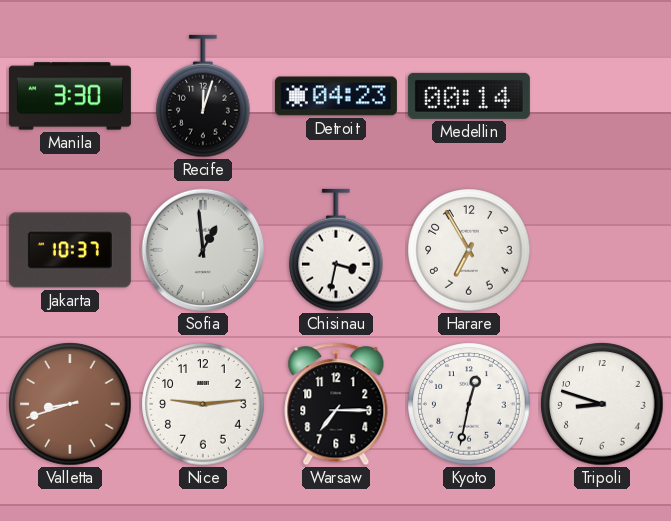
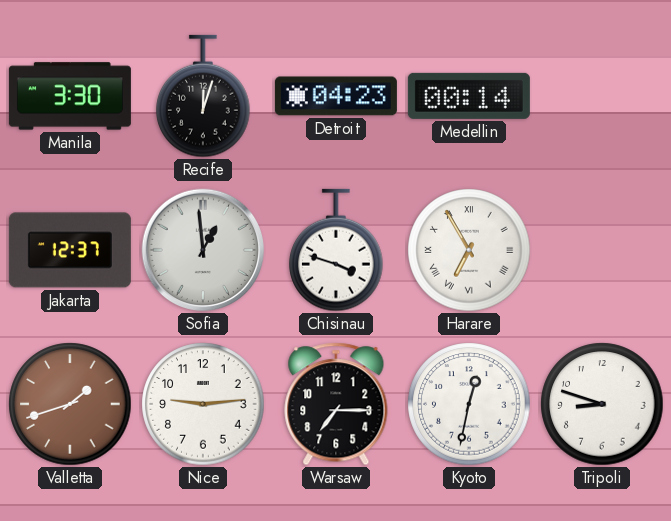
Jakarta: 10:37 -> 12:37
Chisinau: 3:32 -> 3:48
Harare numerals: Arabic -> Roman
Valletta: 8:42 -> 1:42
